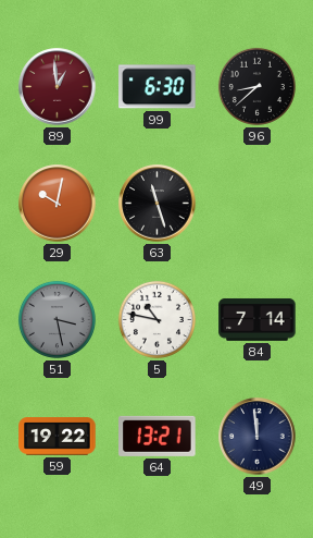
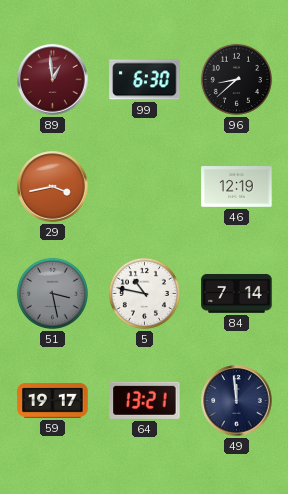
29: 10:02 -> 3:43
63: 11:27 -> none
46: none -> 12:19
59: 19:22 -> 19:17
